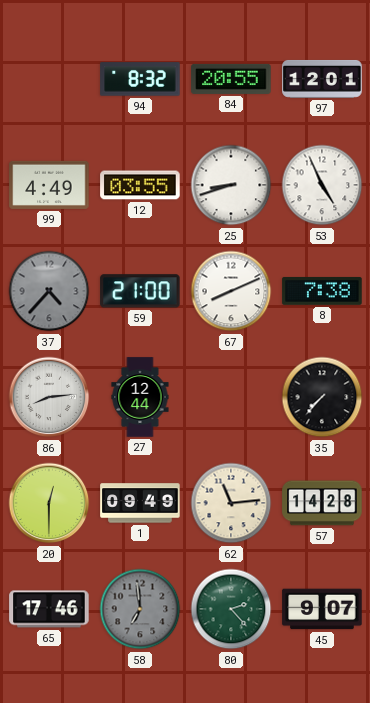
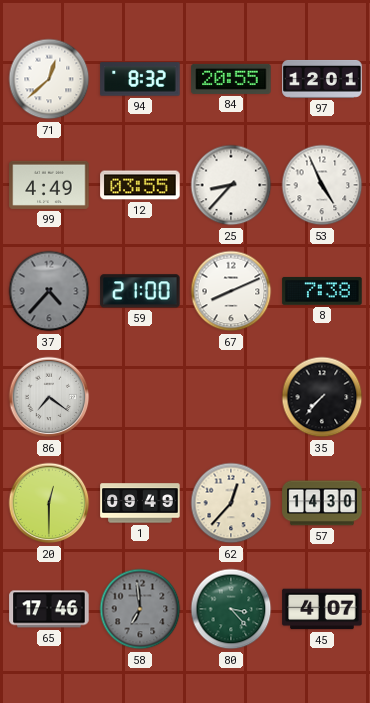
71: none -> 12:38
25: 8:42 -> 8:37
86: 8:14 -> 7:21
27: 12:44 -> none
62: 11:14 -> 12:37
57: 14:28 -> 14:30
80: 2:23 -> 3:23
45: 9:07 -> 4:07
